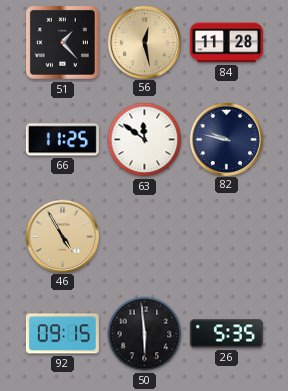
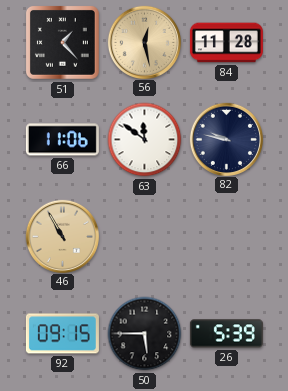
66: 11:25 -> 11:06
46: 4:55 -> 10:55
50: 5:59 -> 5:45
26: 5:35 -> 5:39
